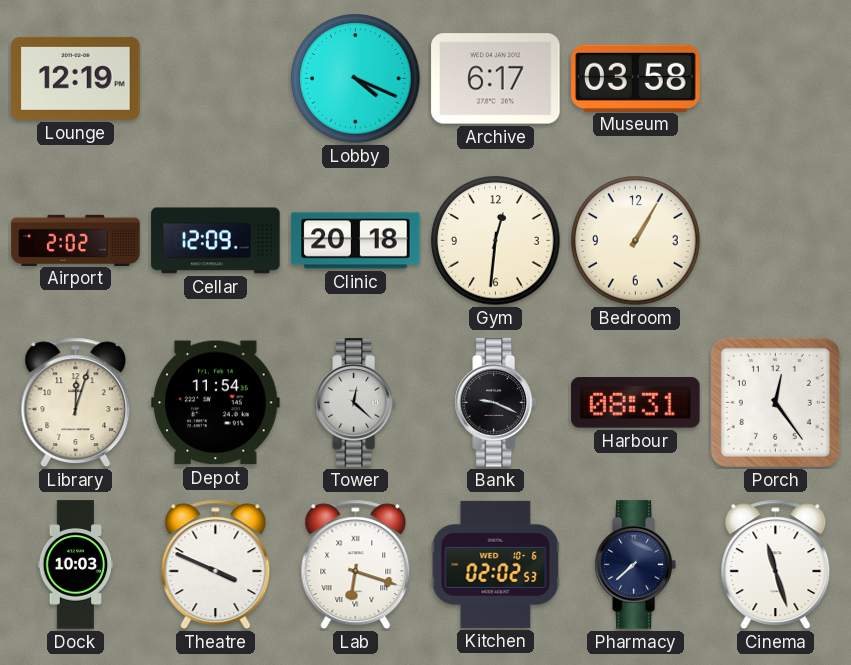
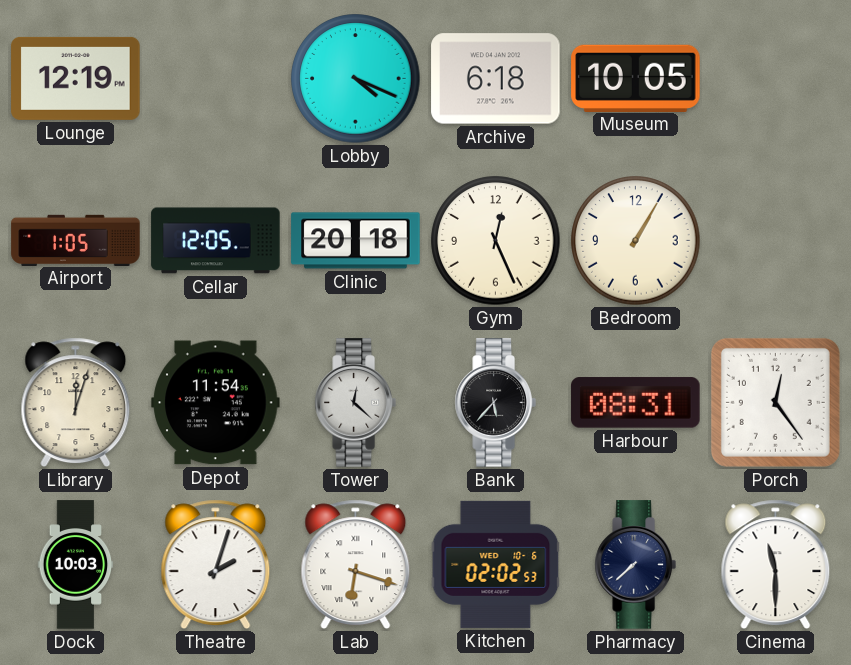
Archive: 6:17 -> 6:18
Museum: 03:58 -> 10:05
Airport: 2:02 -> 1:05
Cellar: 12:09 -> 12:05
Gym: 12:31 -> 12:26
Bank: 9:19 -> 5:37
Theatre: 3:49 -> 2:03
Cinema: 11:27 -> 11:30
